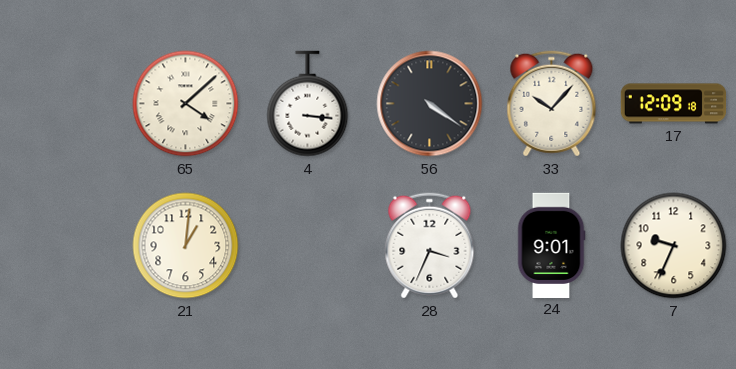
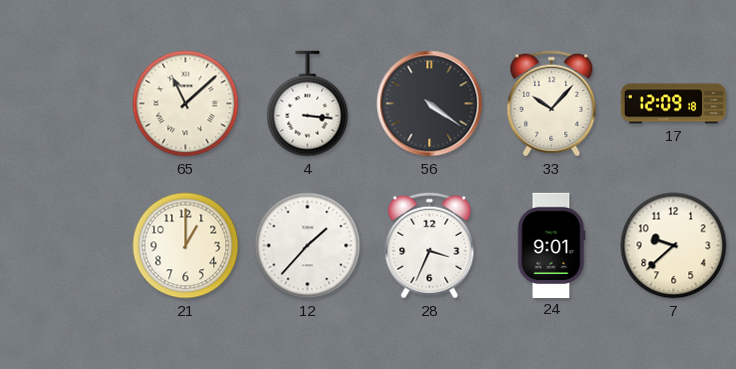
65: 4:08 -> 11:08
21: 1:01 -> 1:00
12: none -> 1:37
7: 9:34 -> 9:38
